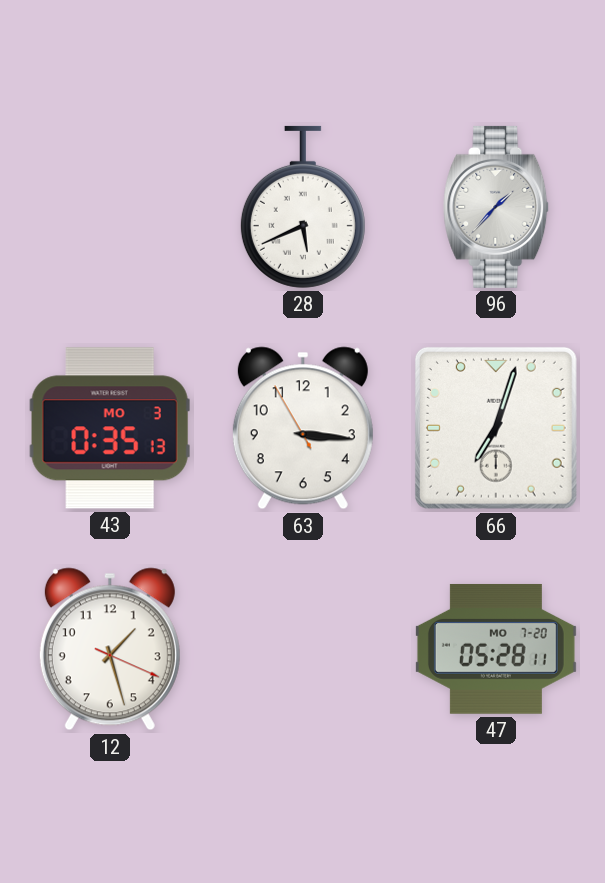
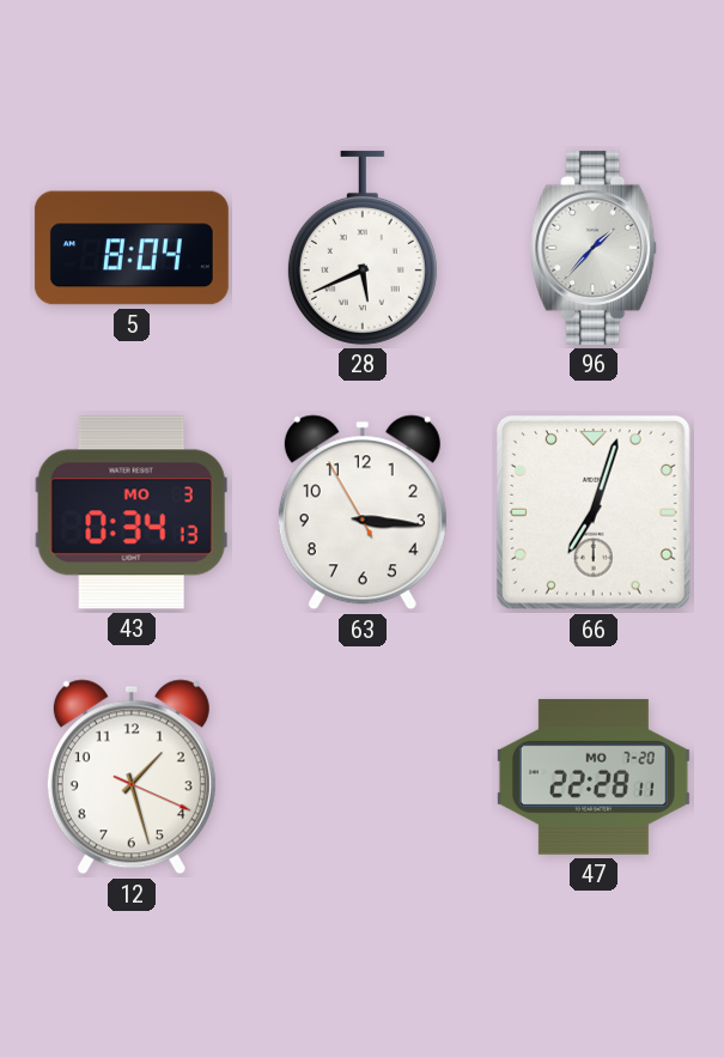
5: none -> 8:04
43: 0:35 -> 0:34
47: 05:28 -> 22:28
